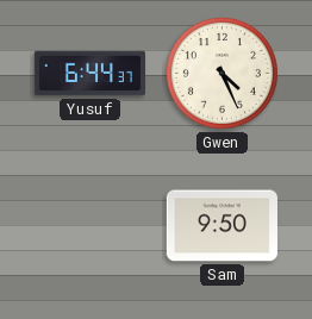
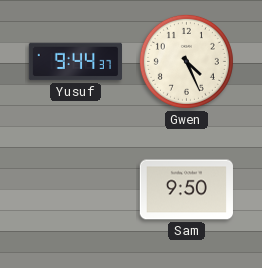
Yusuf: 6:44 -> 9:44
